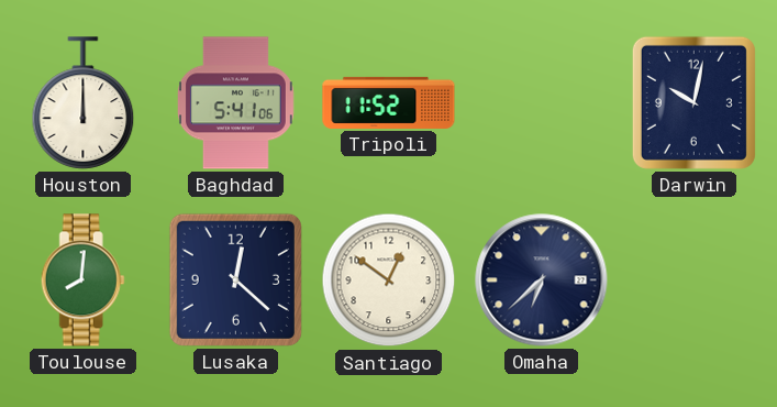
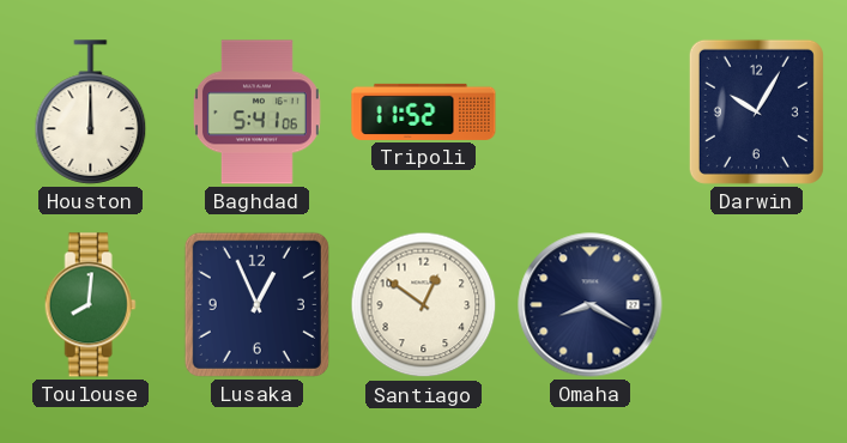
Darwin: 10:02 -> 10:05
Lusaka: 12:22 -> 12:56
Omaha: 6:38 -> 8:20
